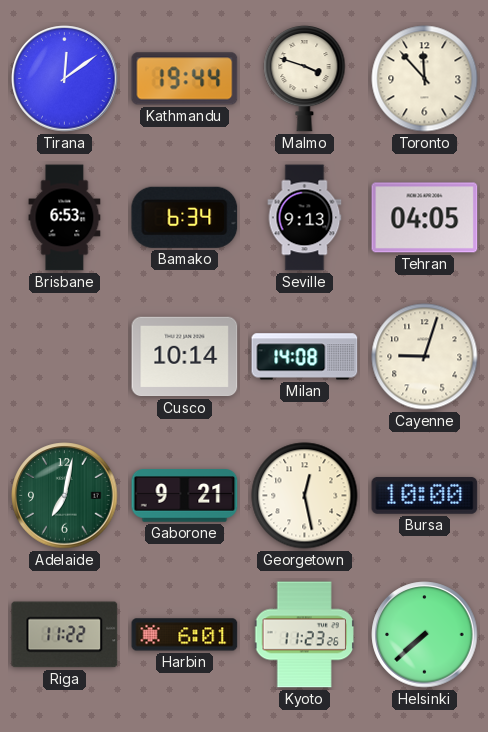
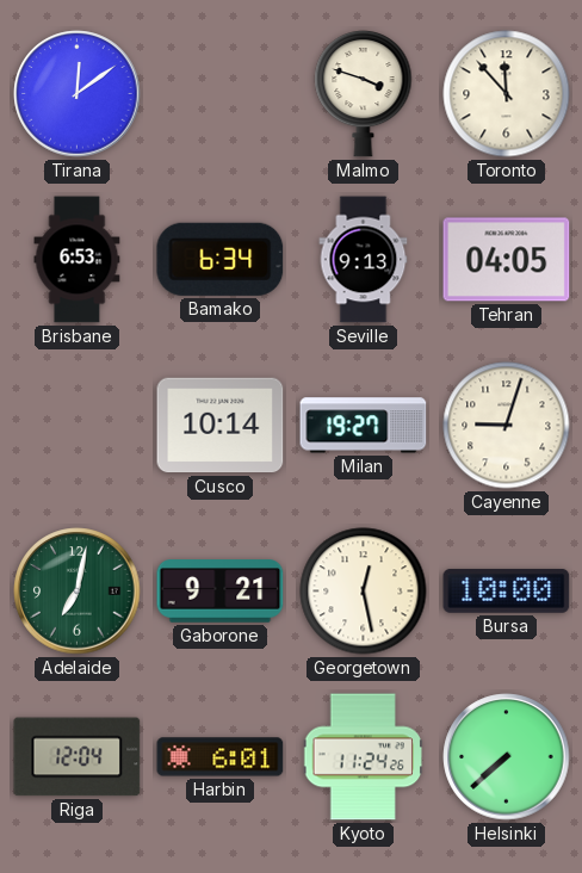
Kathmandu: 19:44 -> none
Milan: 14:08 -> 19:27
Riga: 11:22 -> 12:04
Kyoto: 11:23 -> 11:24
